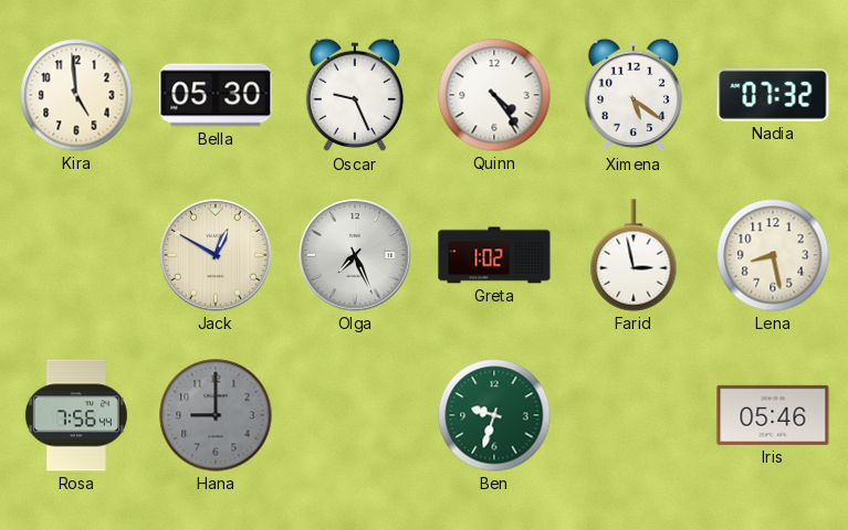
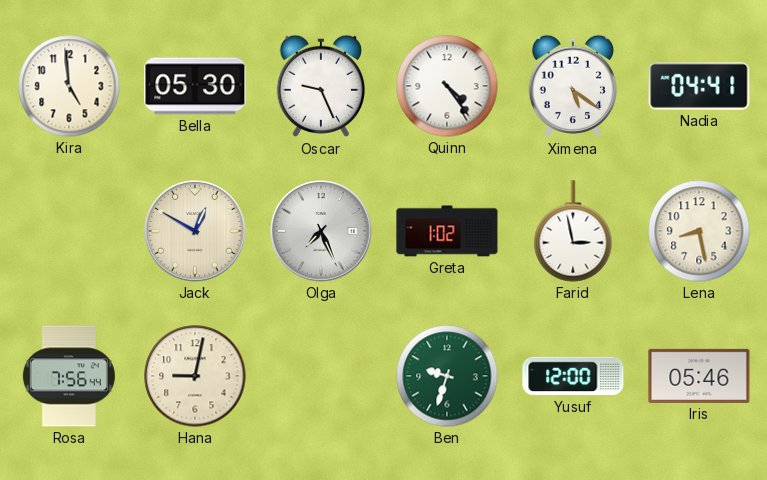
Nadia: 07:32 -> 04:41
Hana: 9:00 -> 9:02
Hana dial: grey -> cream
Yusuf: none -> 12:00
